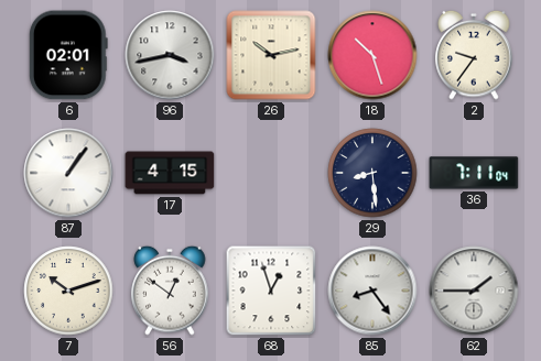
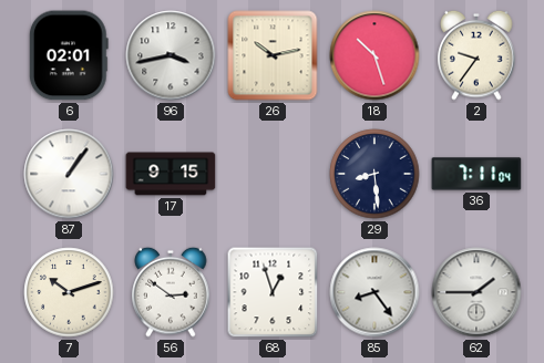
17: 4:15 -> 9:15
56: 12:51 -> 2:51
